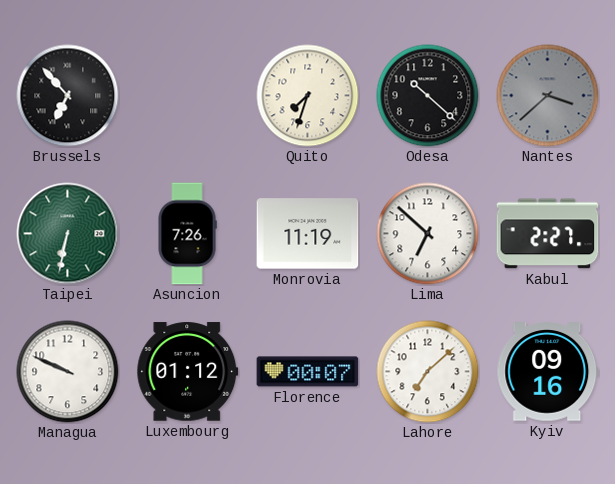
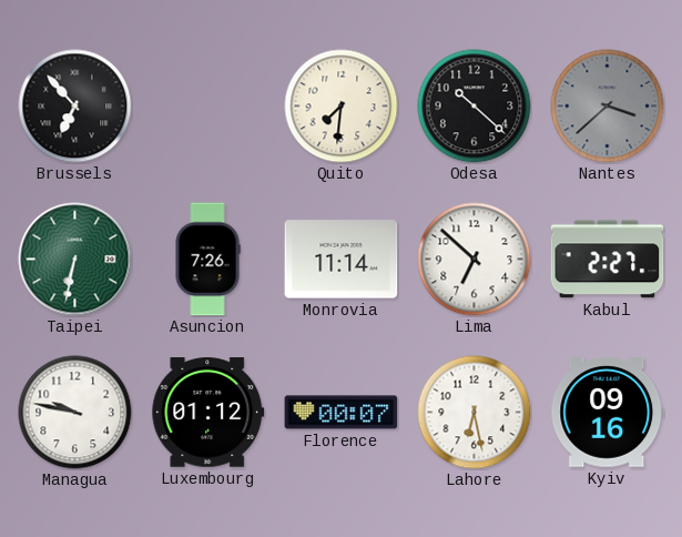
Quito: 7:33 -> 7:31
Monrovia: 11:19 -> 11:14
Managua: 9:49 -> 9:47
Lahore: 7:08 -> 6:28
